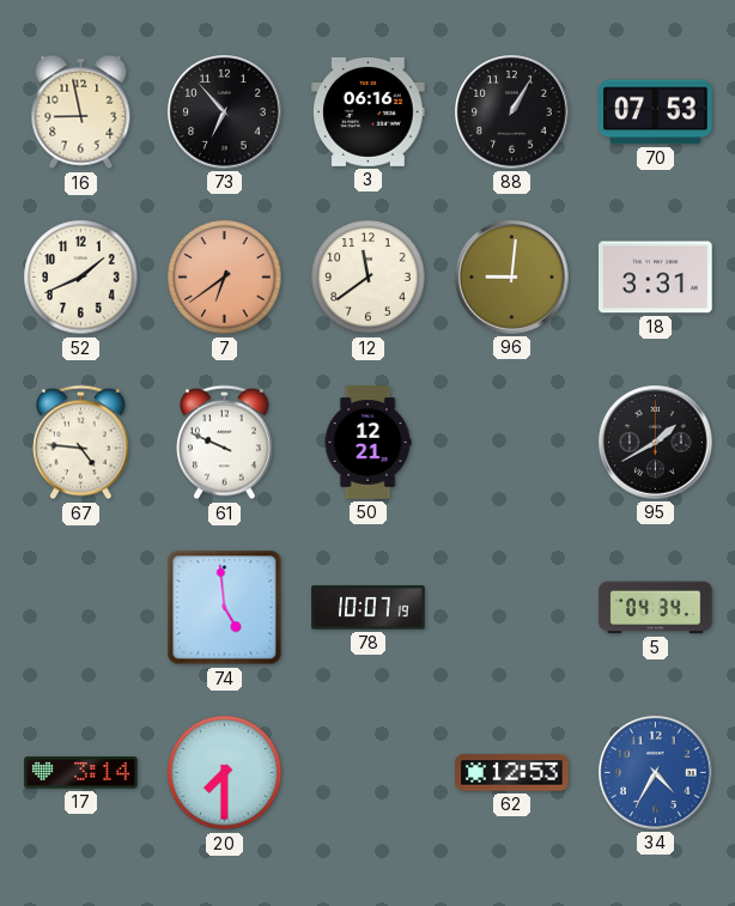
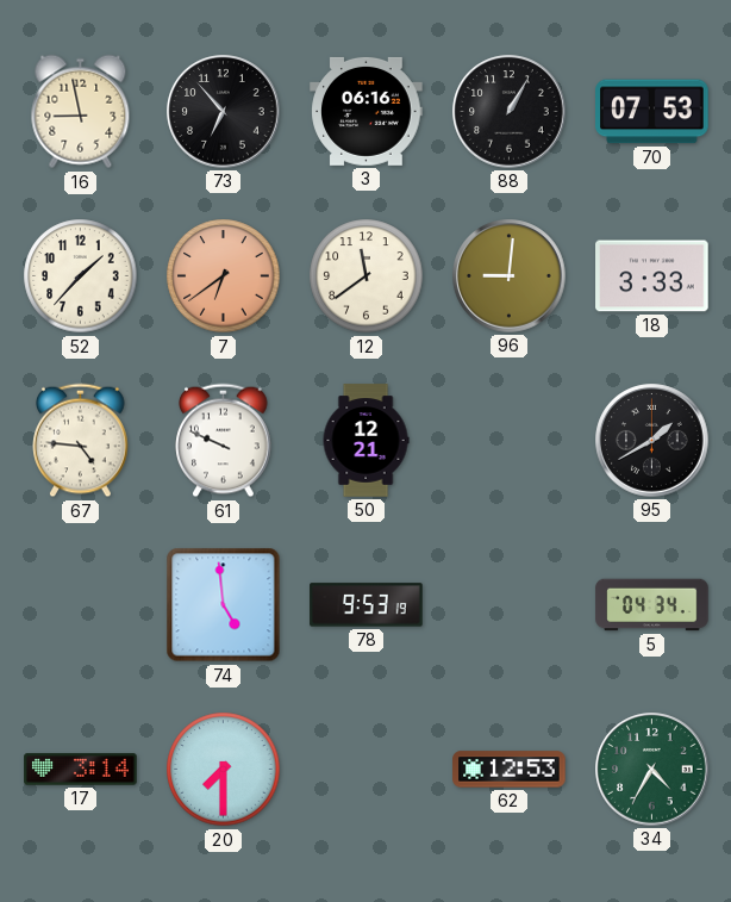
52: 1:41 -> 1:37
18: 3:31 -> 3:33
78: 10:07 -> 9:53
34 dial: blue -> green
